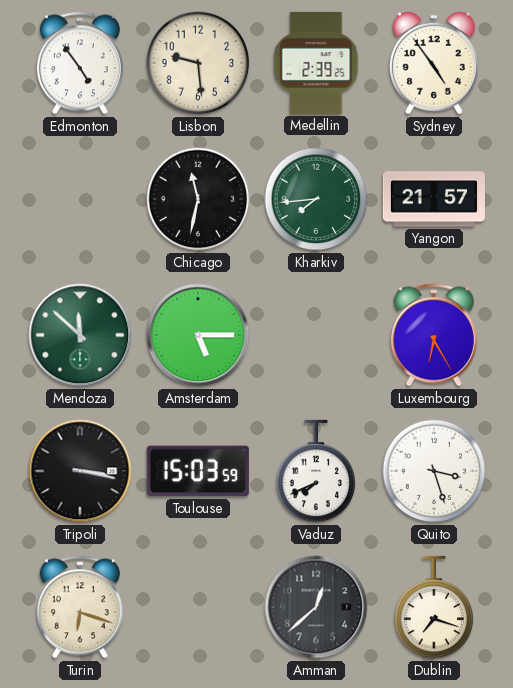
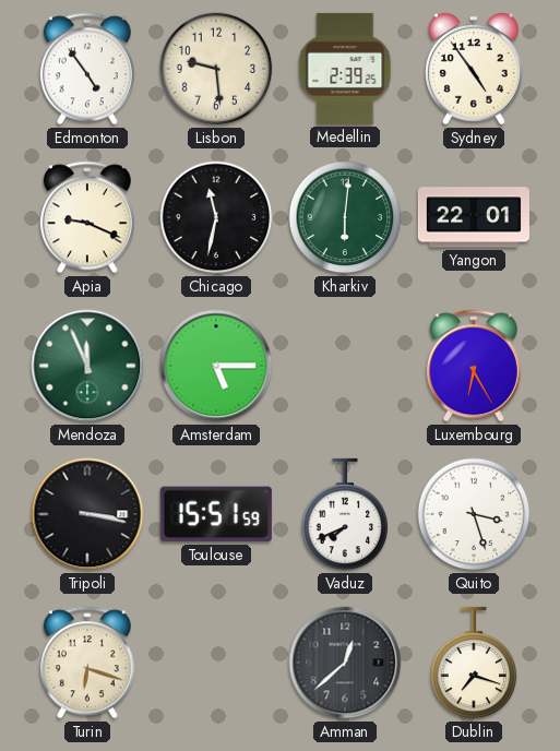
Apia: none -> 9:19
Kharkiv: 7:44 -> 6:01
Yangon: 21:57 -> 22:01
Mendoza: 11:52 -> 11:56
Toulouse: 15:03 -> 15:51
